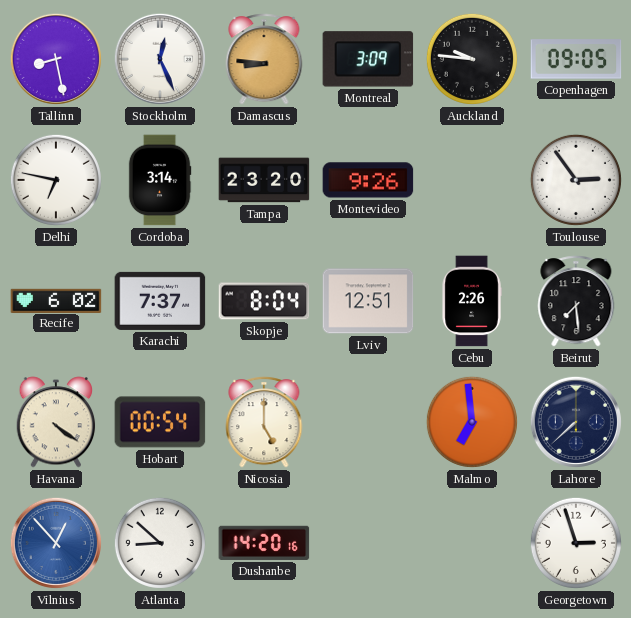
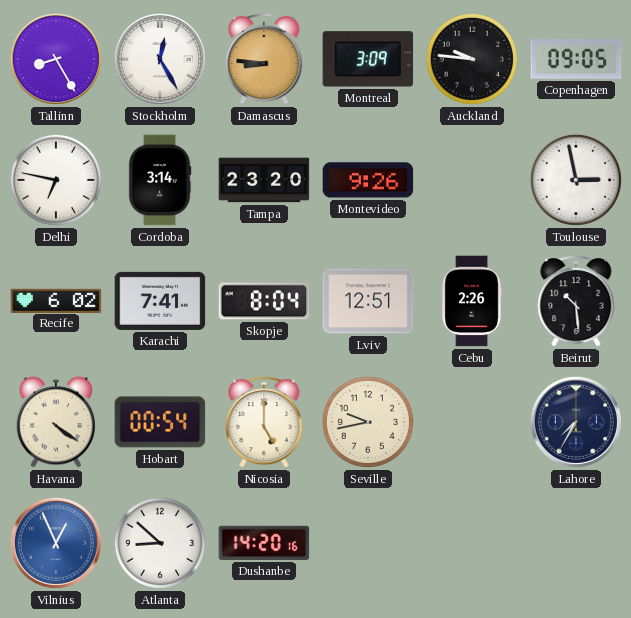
Tallinn: 8:28 -> 8:25
Stockholm: 12:26 -> 12:25
Toulouse: 2:54 -> 2:58
Karachi: 7:37 -> 7:41
Beirut: 7:29 -> 10:29
Seville: none -> 9:43
Malmo: 6:59 -> none
Lahore: 7:38 -> 7:35
Vilnius: 12:53 -> 12:56
Georgetown: 2:57 -> none
